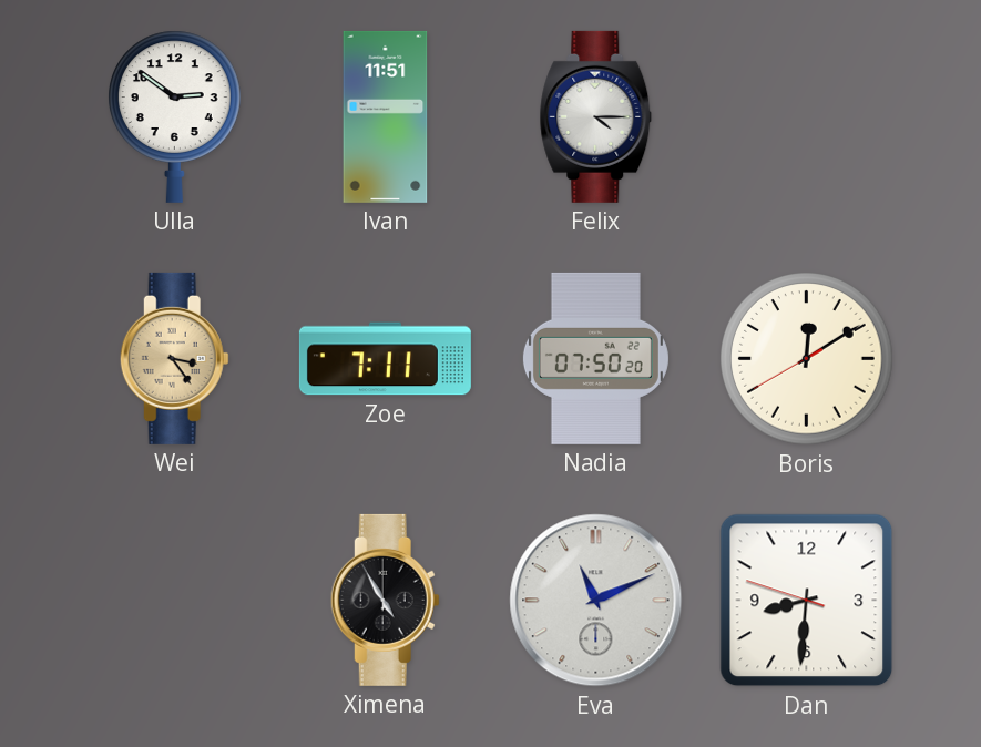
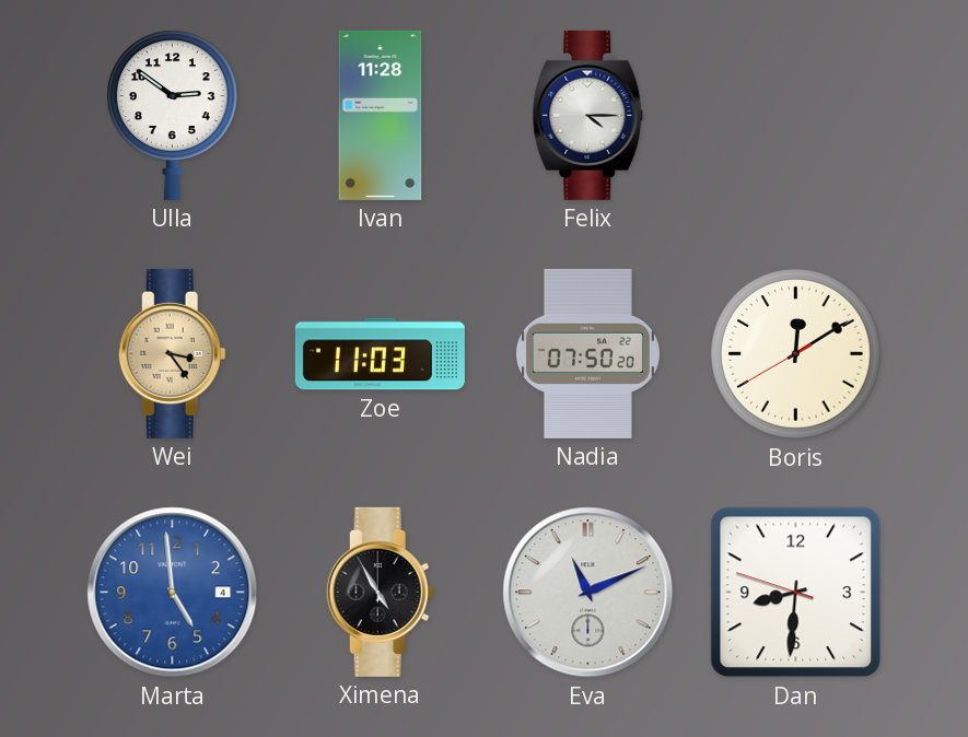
Ivan: 11:51 -> 11:28
Zoe: 7:11 -> 11:03
Marta: none -> 4:59
